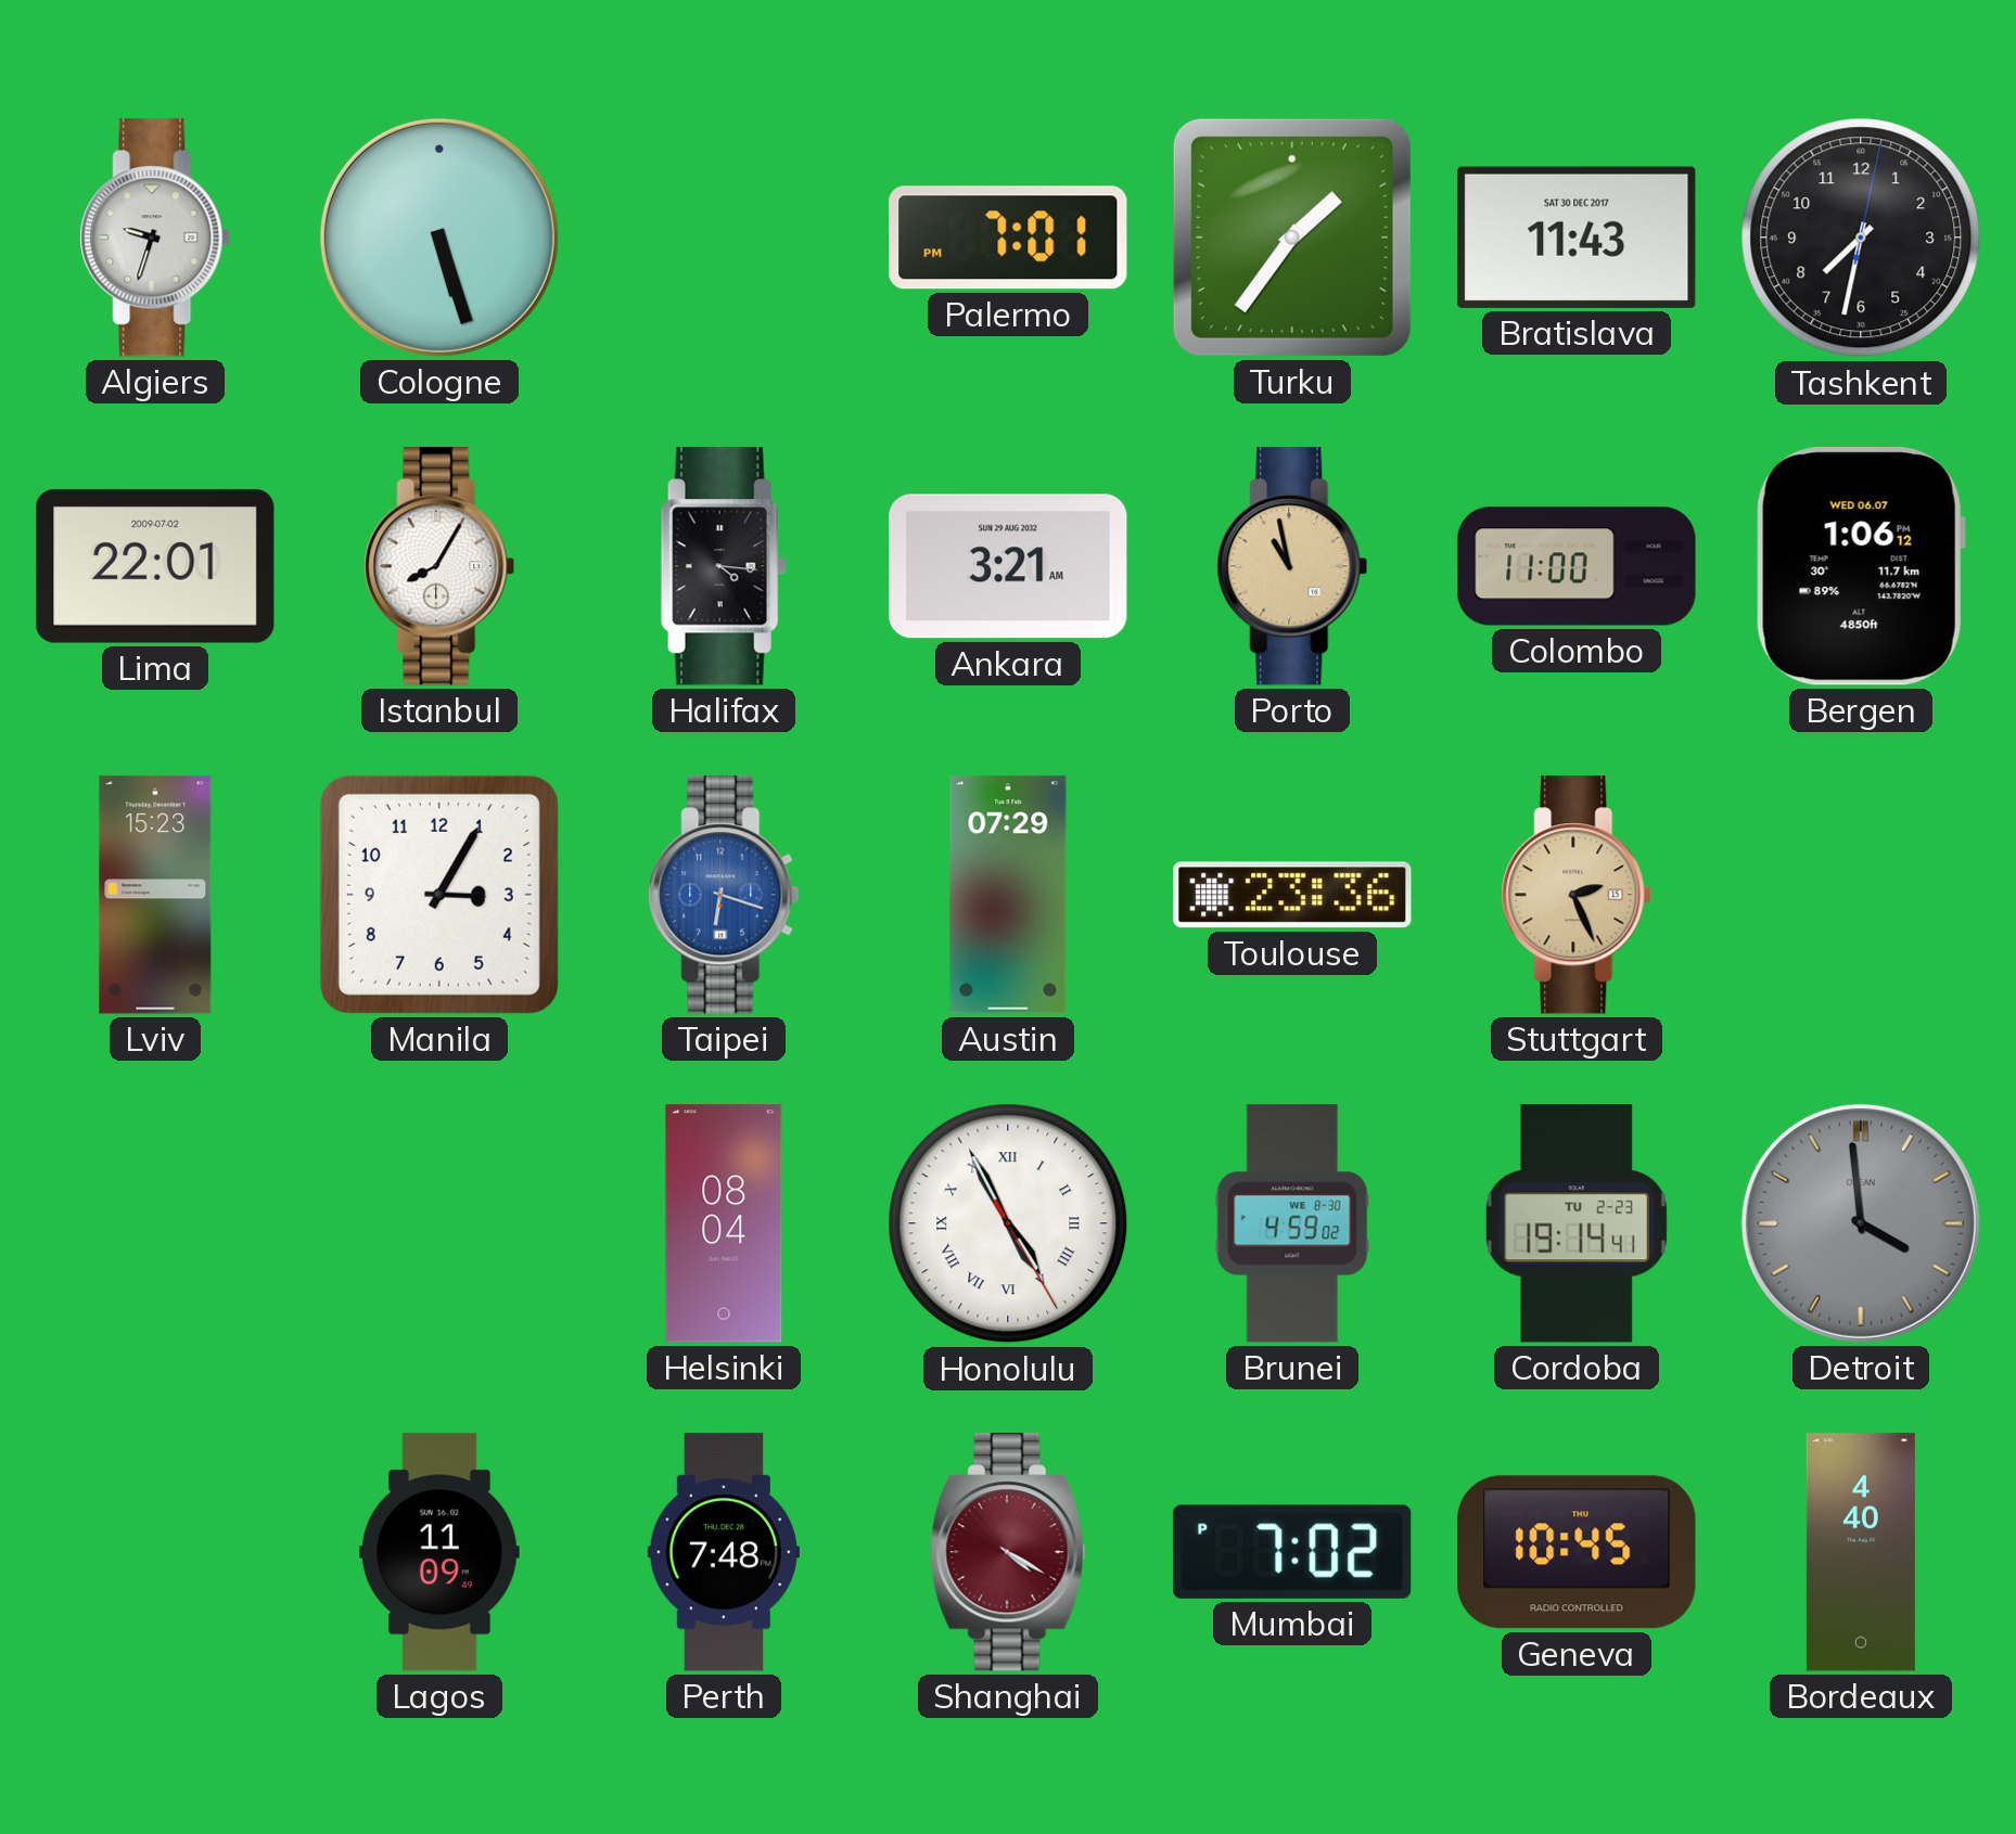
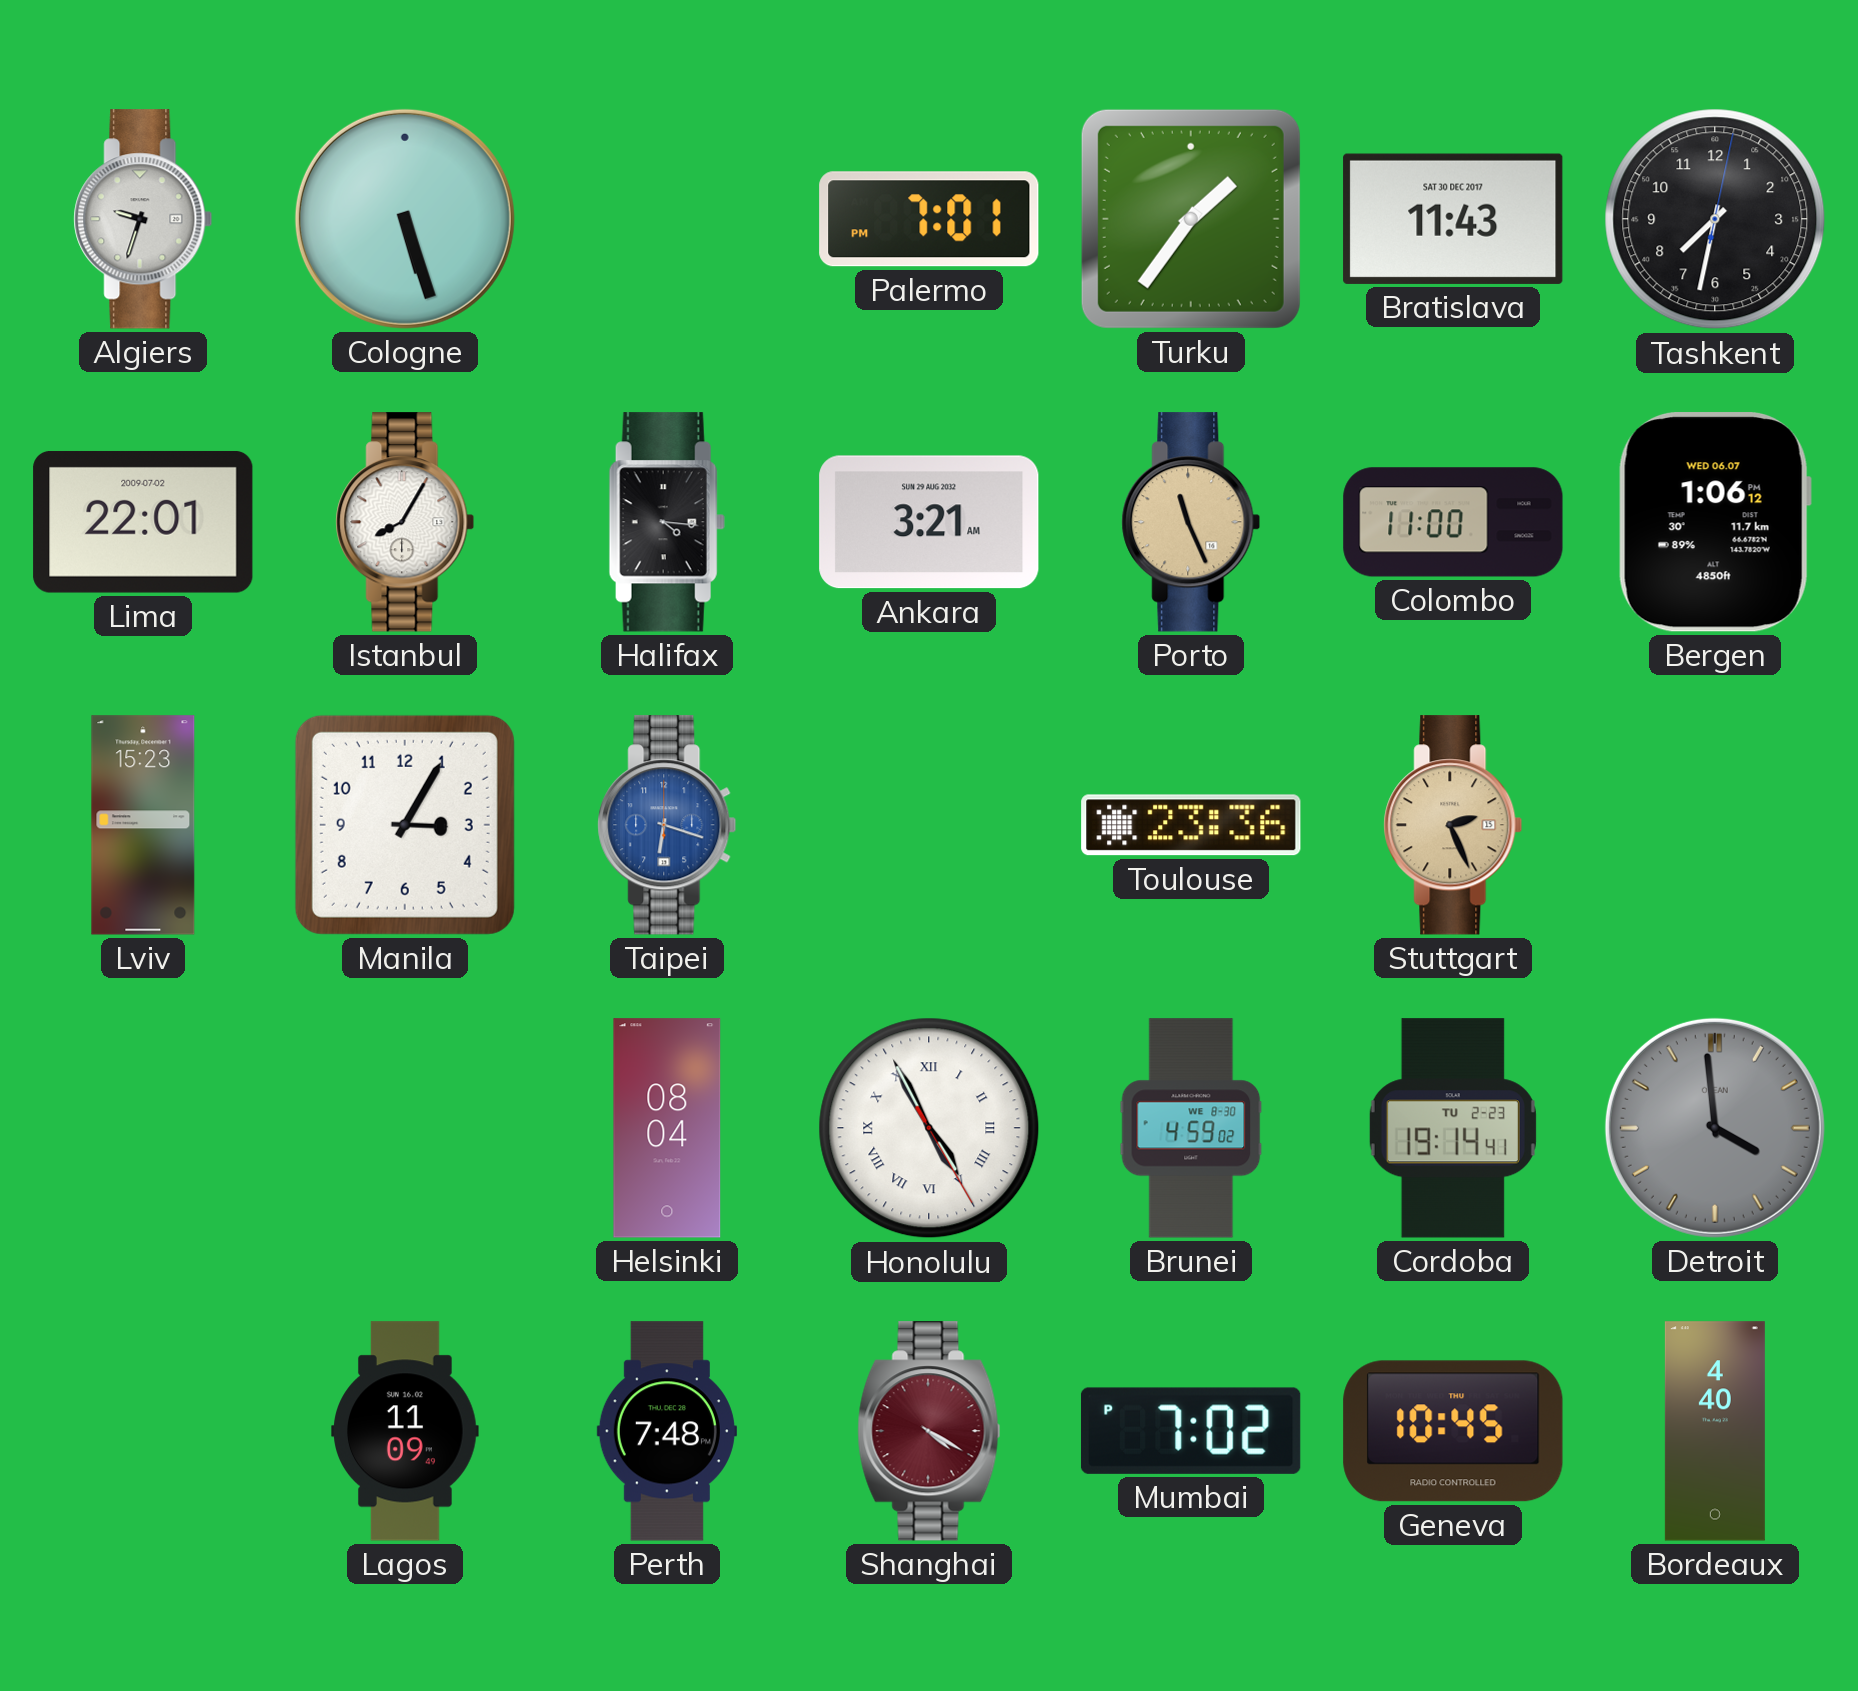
Porto: 10:58 -> 11:26
Austin: 07:29 -> none
